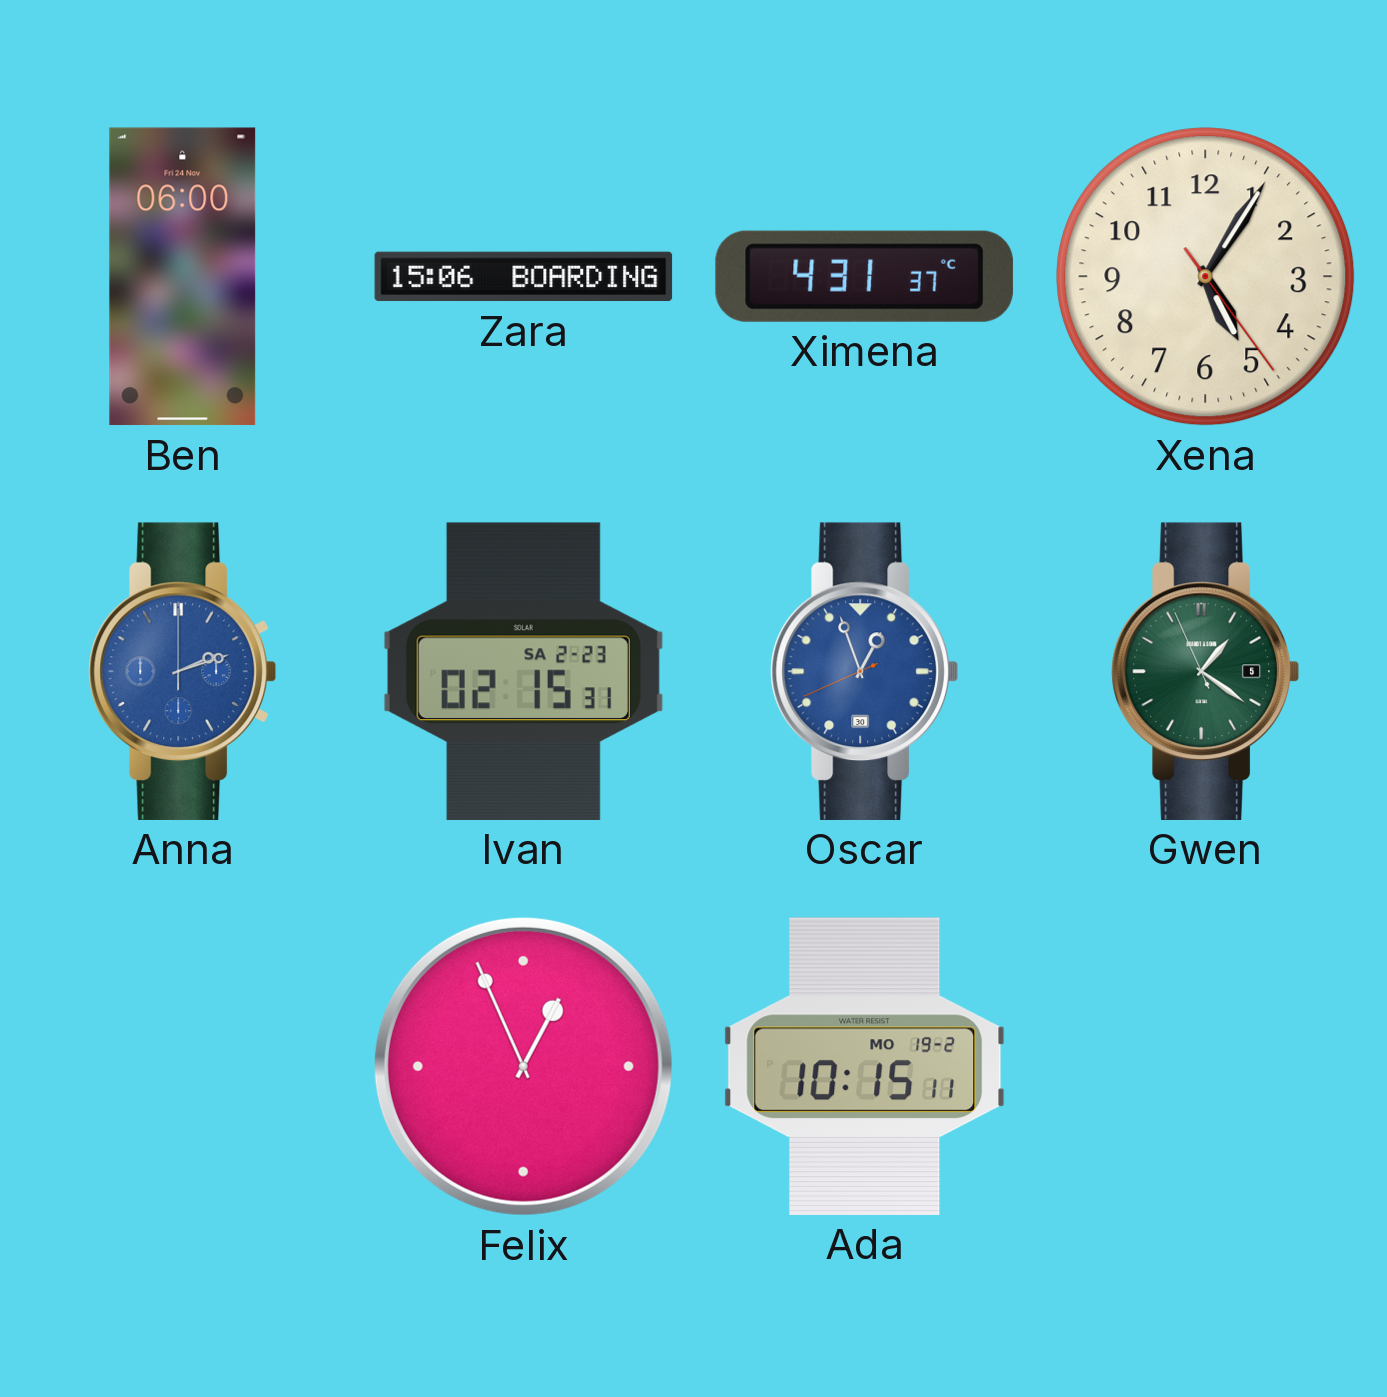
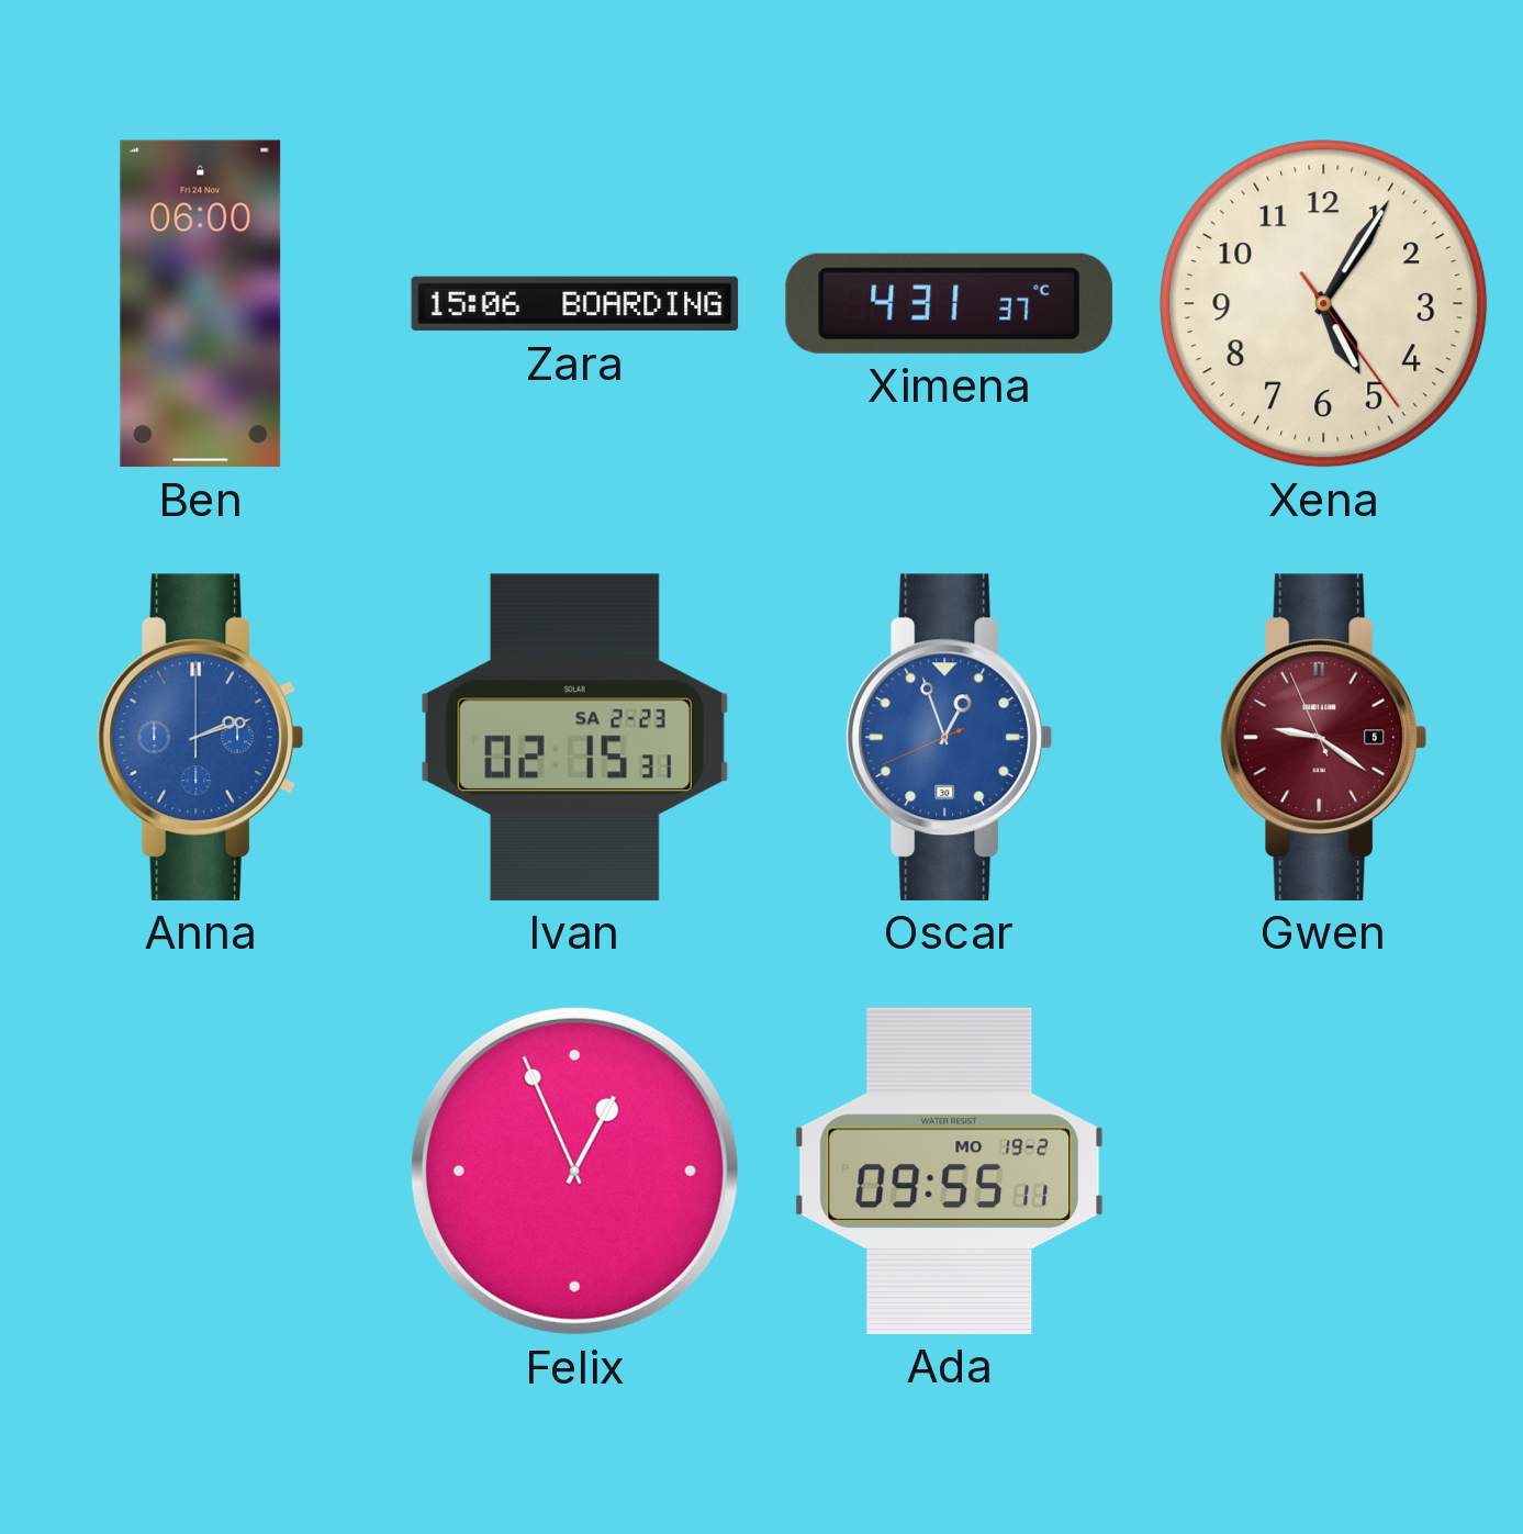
Gwen: 1:20 -> 9:20
Gwen dial: green -> burgundy
Ada: 10:15 -> 09:55
